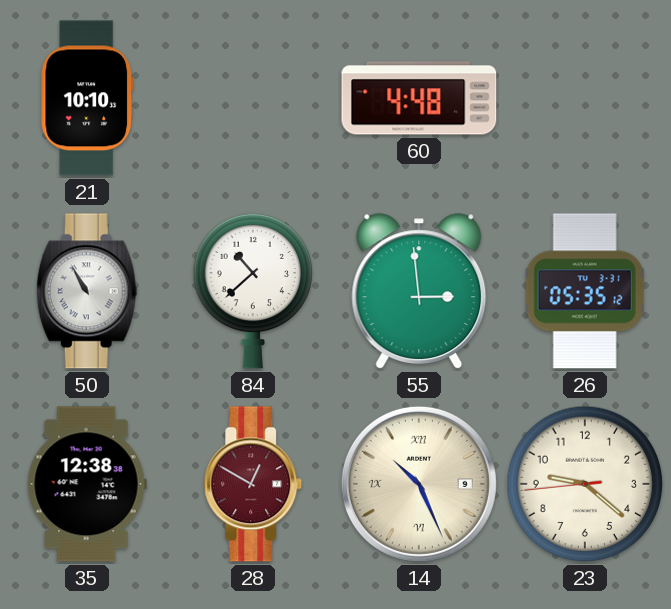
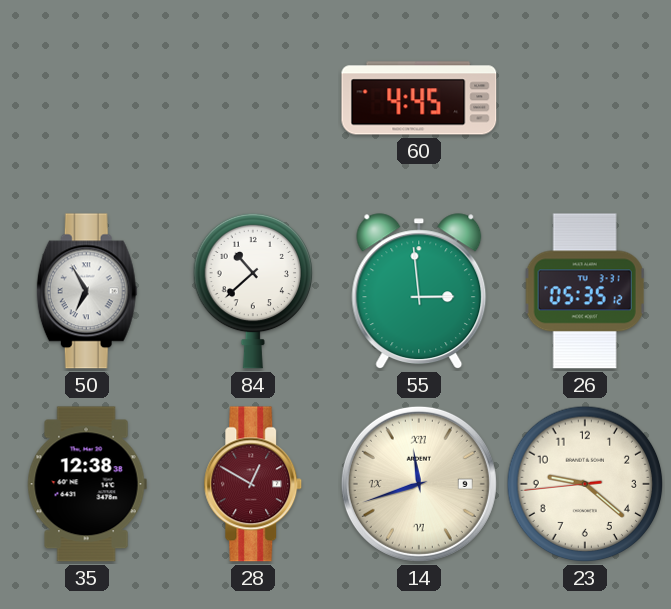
21: 10:10 -> none
60: 4:48 -> 4:45
50: 10:55 -> 6:55
14: 10:26 -> 11:42
